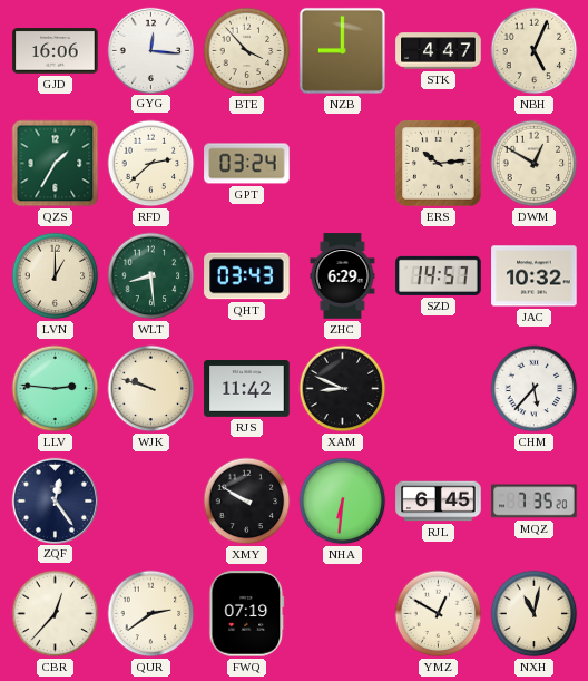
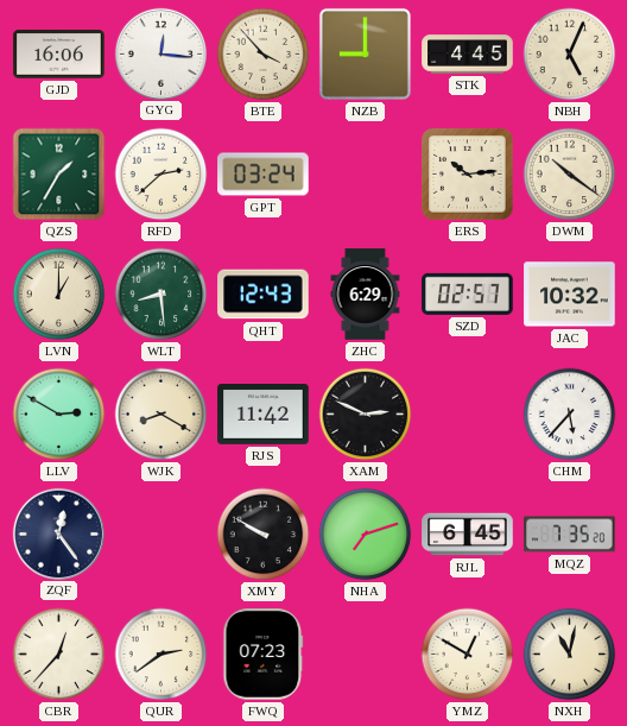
STK: 4:47 -> 4:45
DWM: 12:50 -> 10:21
QHT: 03:43 -> 12:43
SZD: 14:57 -> 02:57
LLV: 2:46 -> 2:50
WJK: 9:48 -> 8:20
XAM: 8:49 -> 2:49
NHA: 6:31 -> 7:12
FWQ: 07:19 -> 07:23
